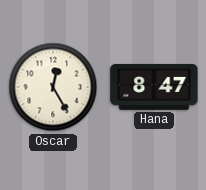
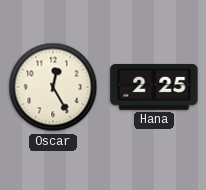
Hana: 8:47 -> 2:25
